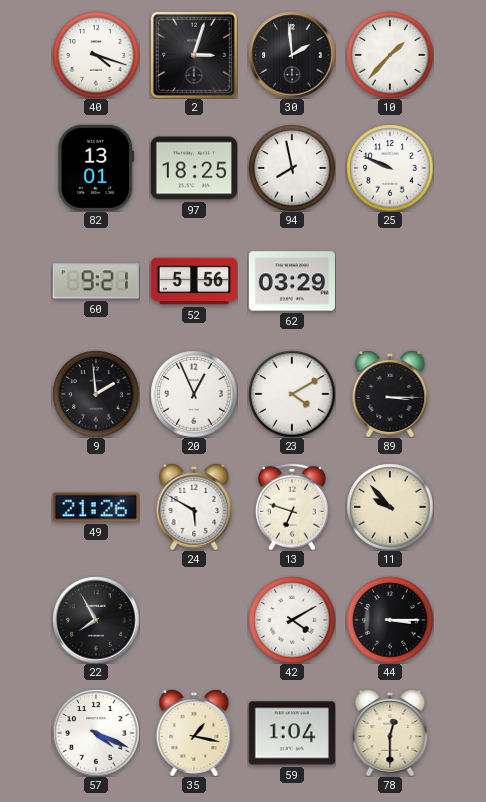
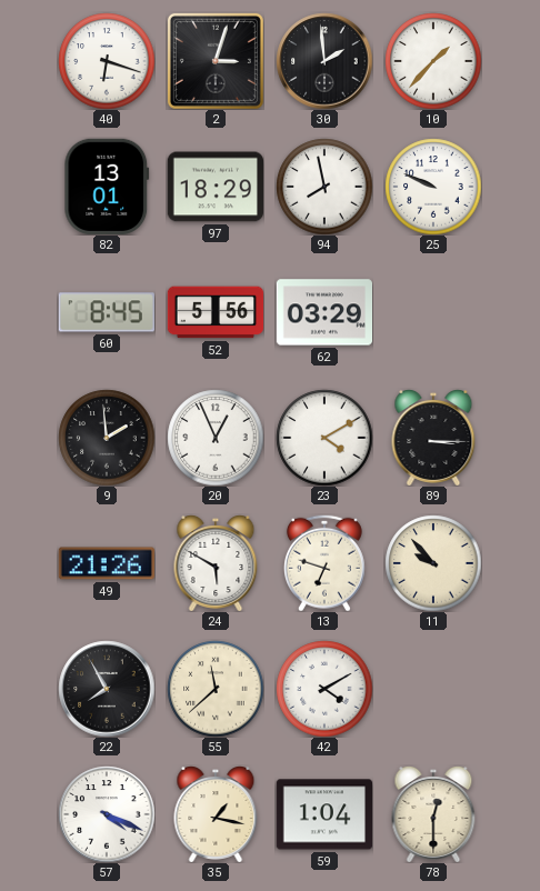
40: 4:18 -> 6:18
97: 18:25 -> 18:29
60: 9:21 -> 8:45
55: none -> 11:38
44: 3:15 -> none
